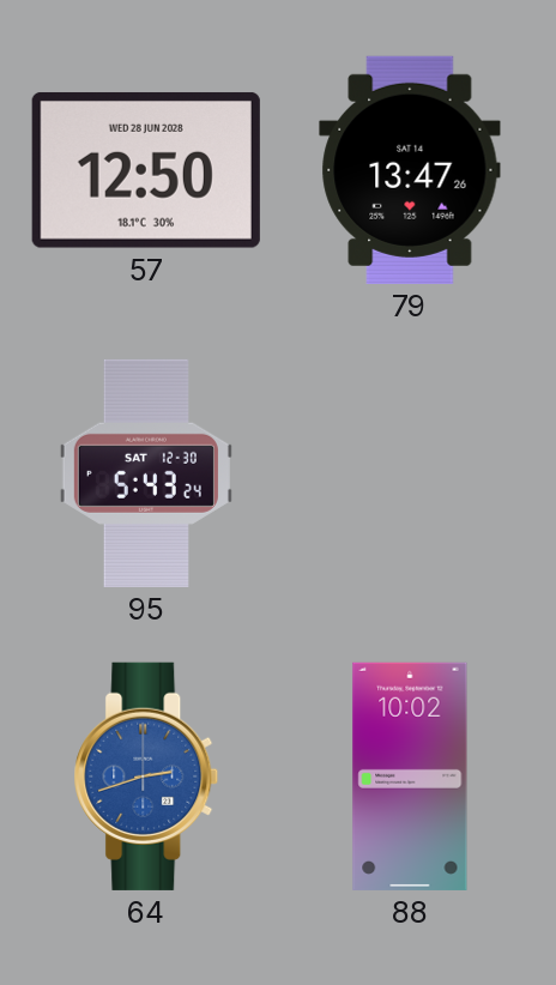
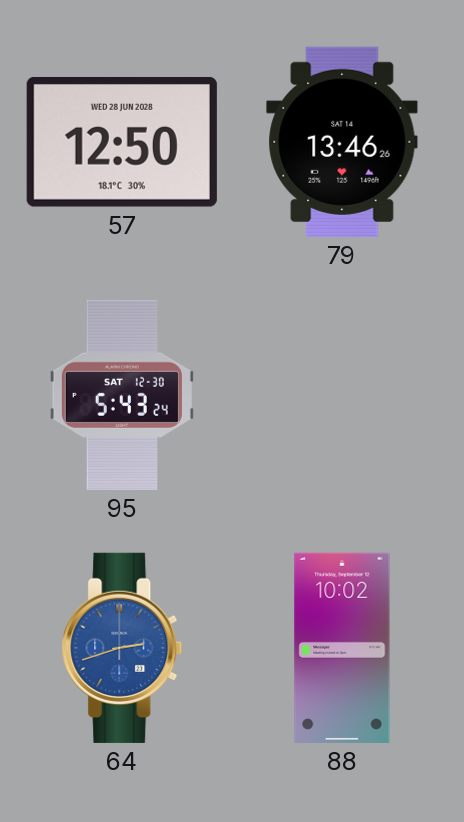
79: 13:47 -> 13:46
